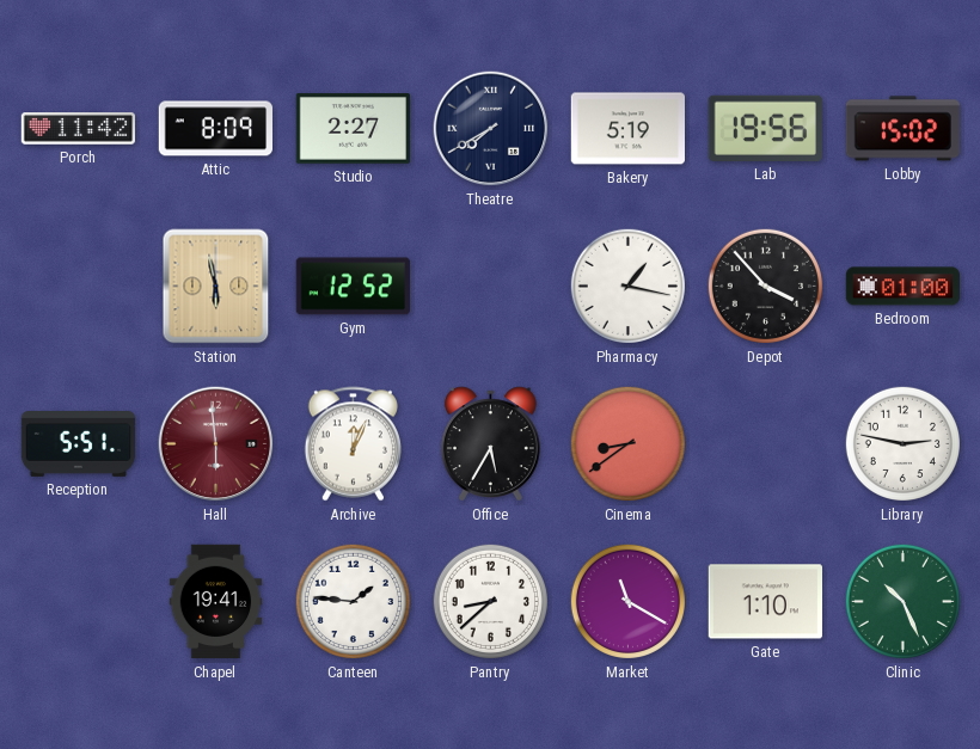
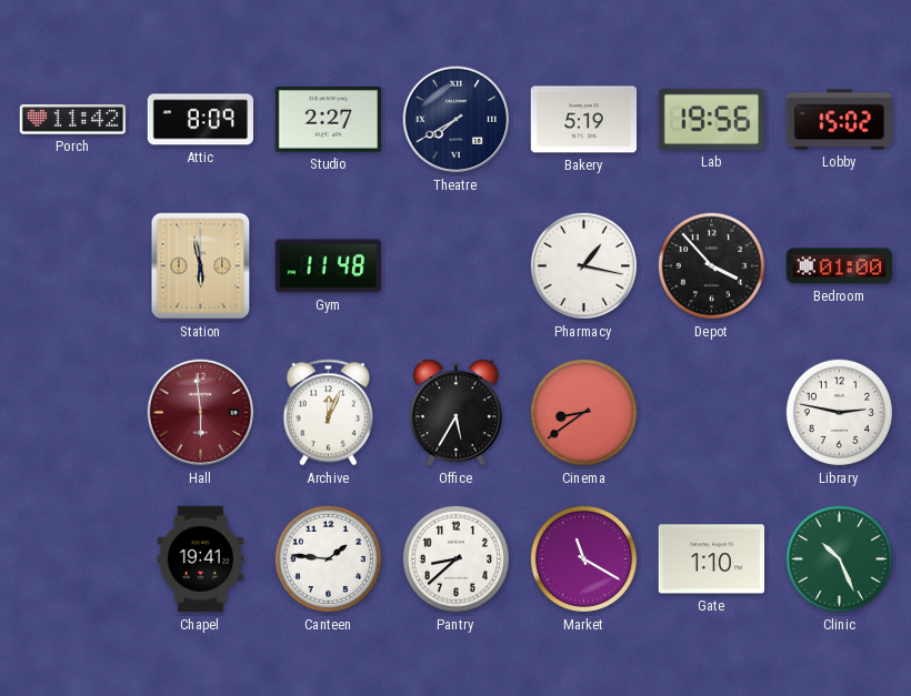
Gym: 12:52 -> 11:48
Reception: 5:51 -> none
